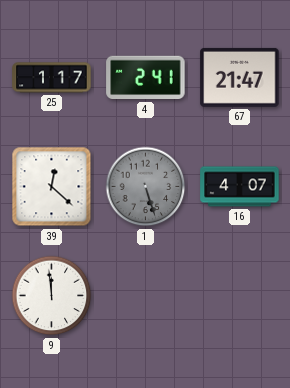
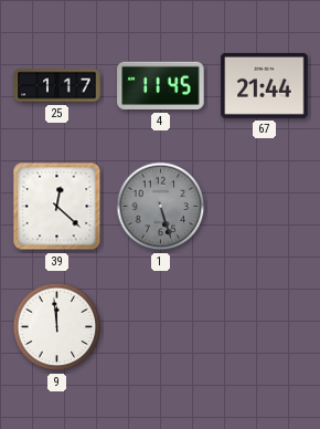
4: 2:41 -> 11:45
67: 21:47 -> 21:44
16: 4:07 -> none
